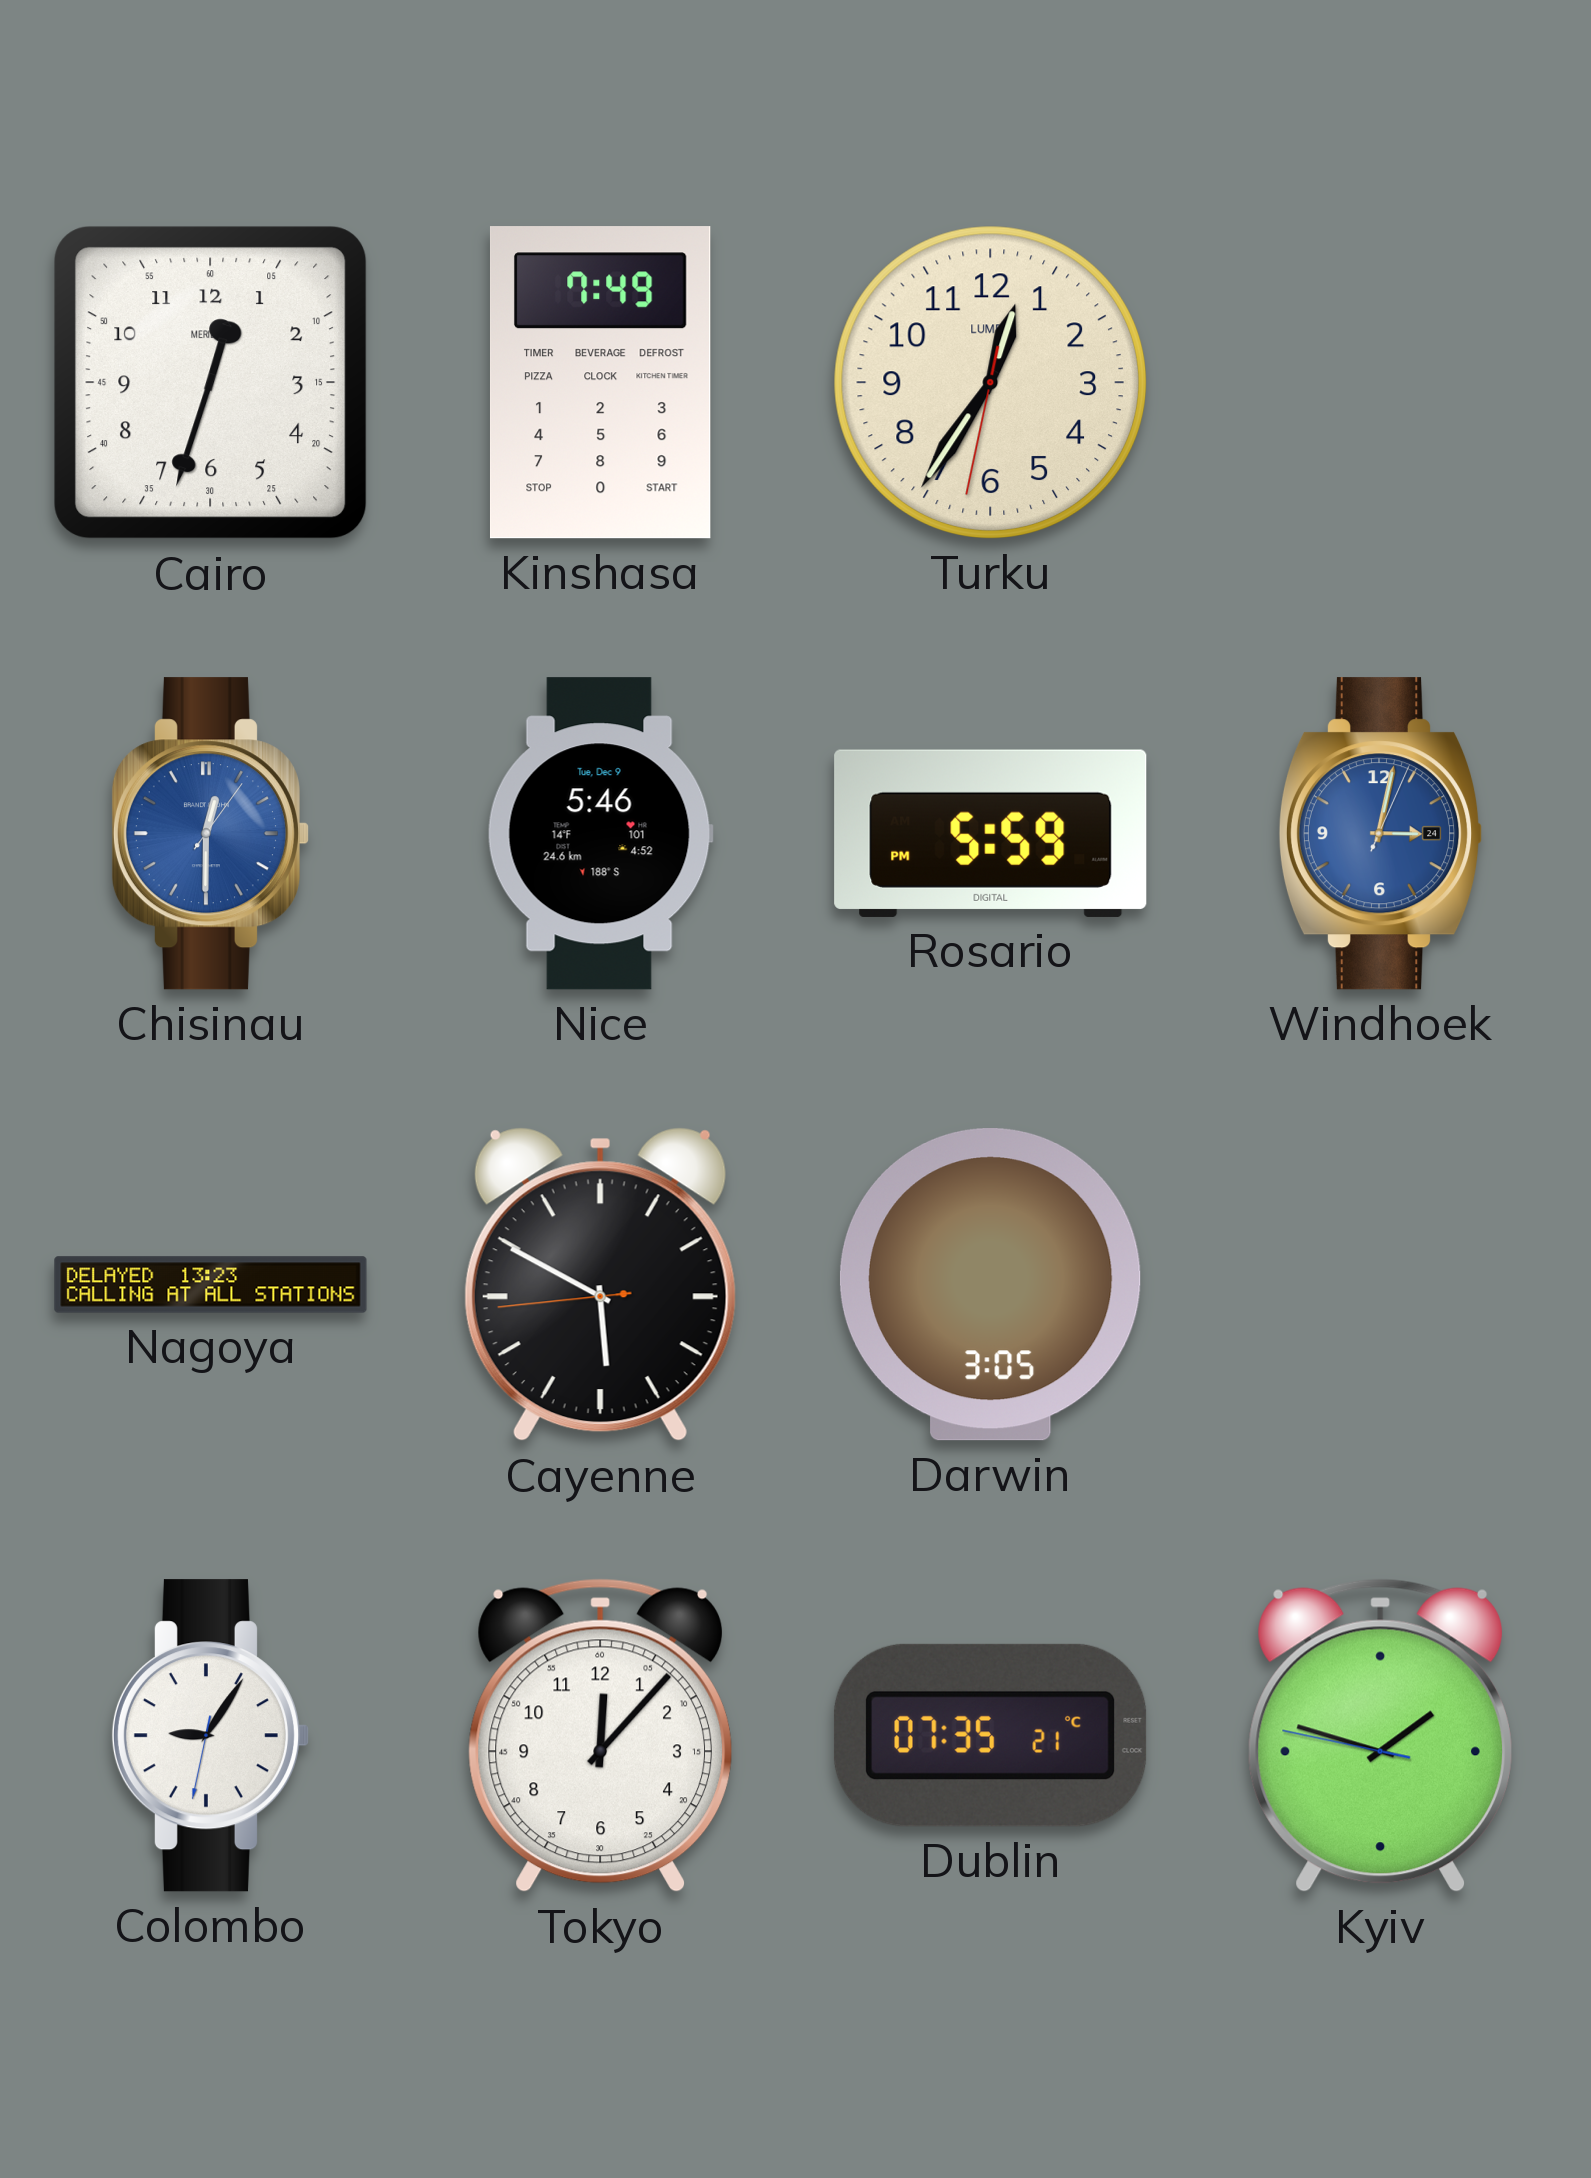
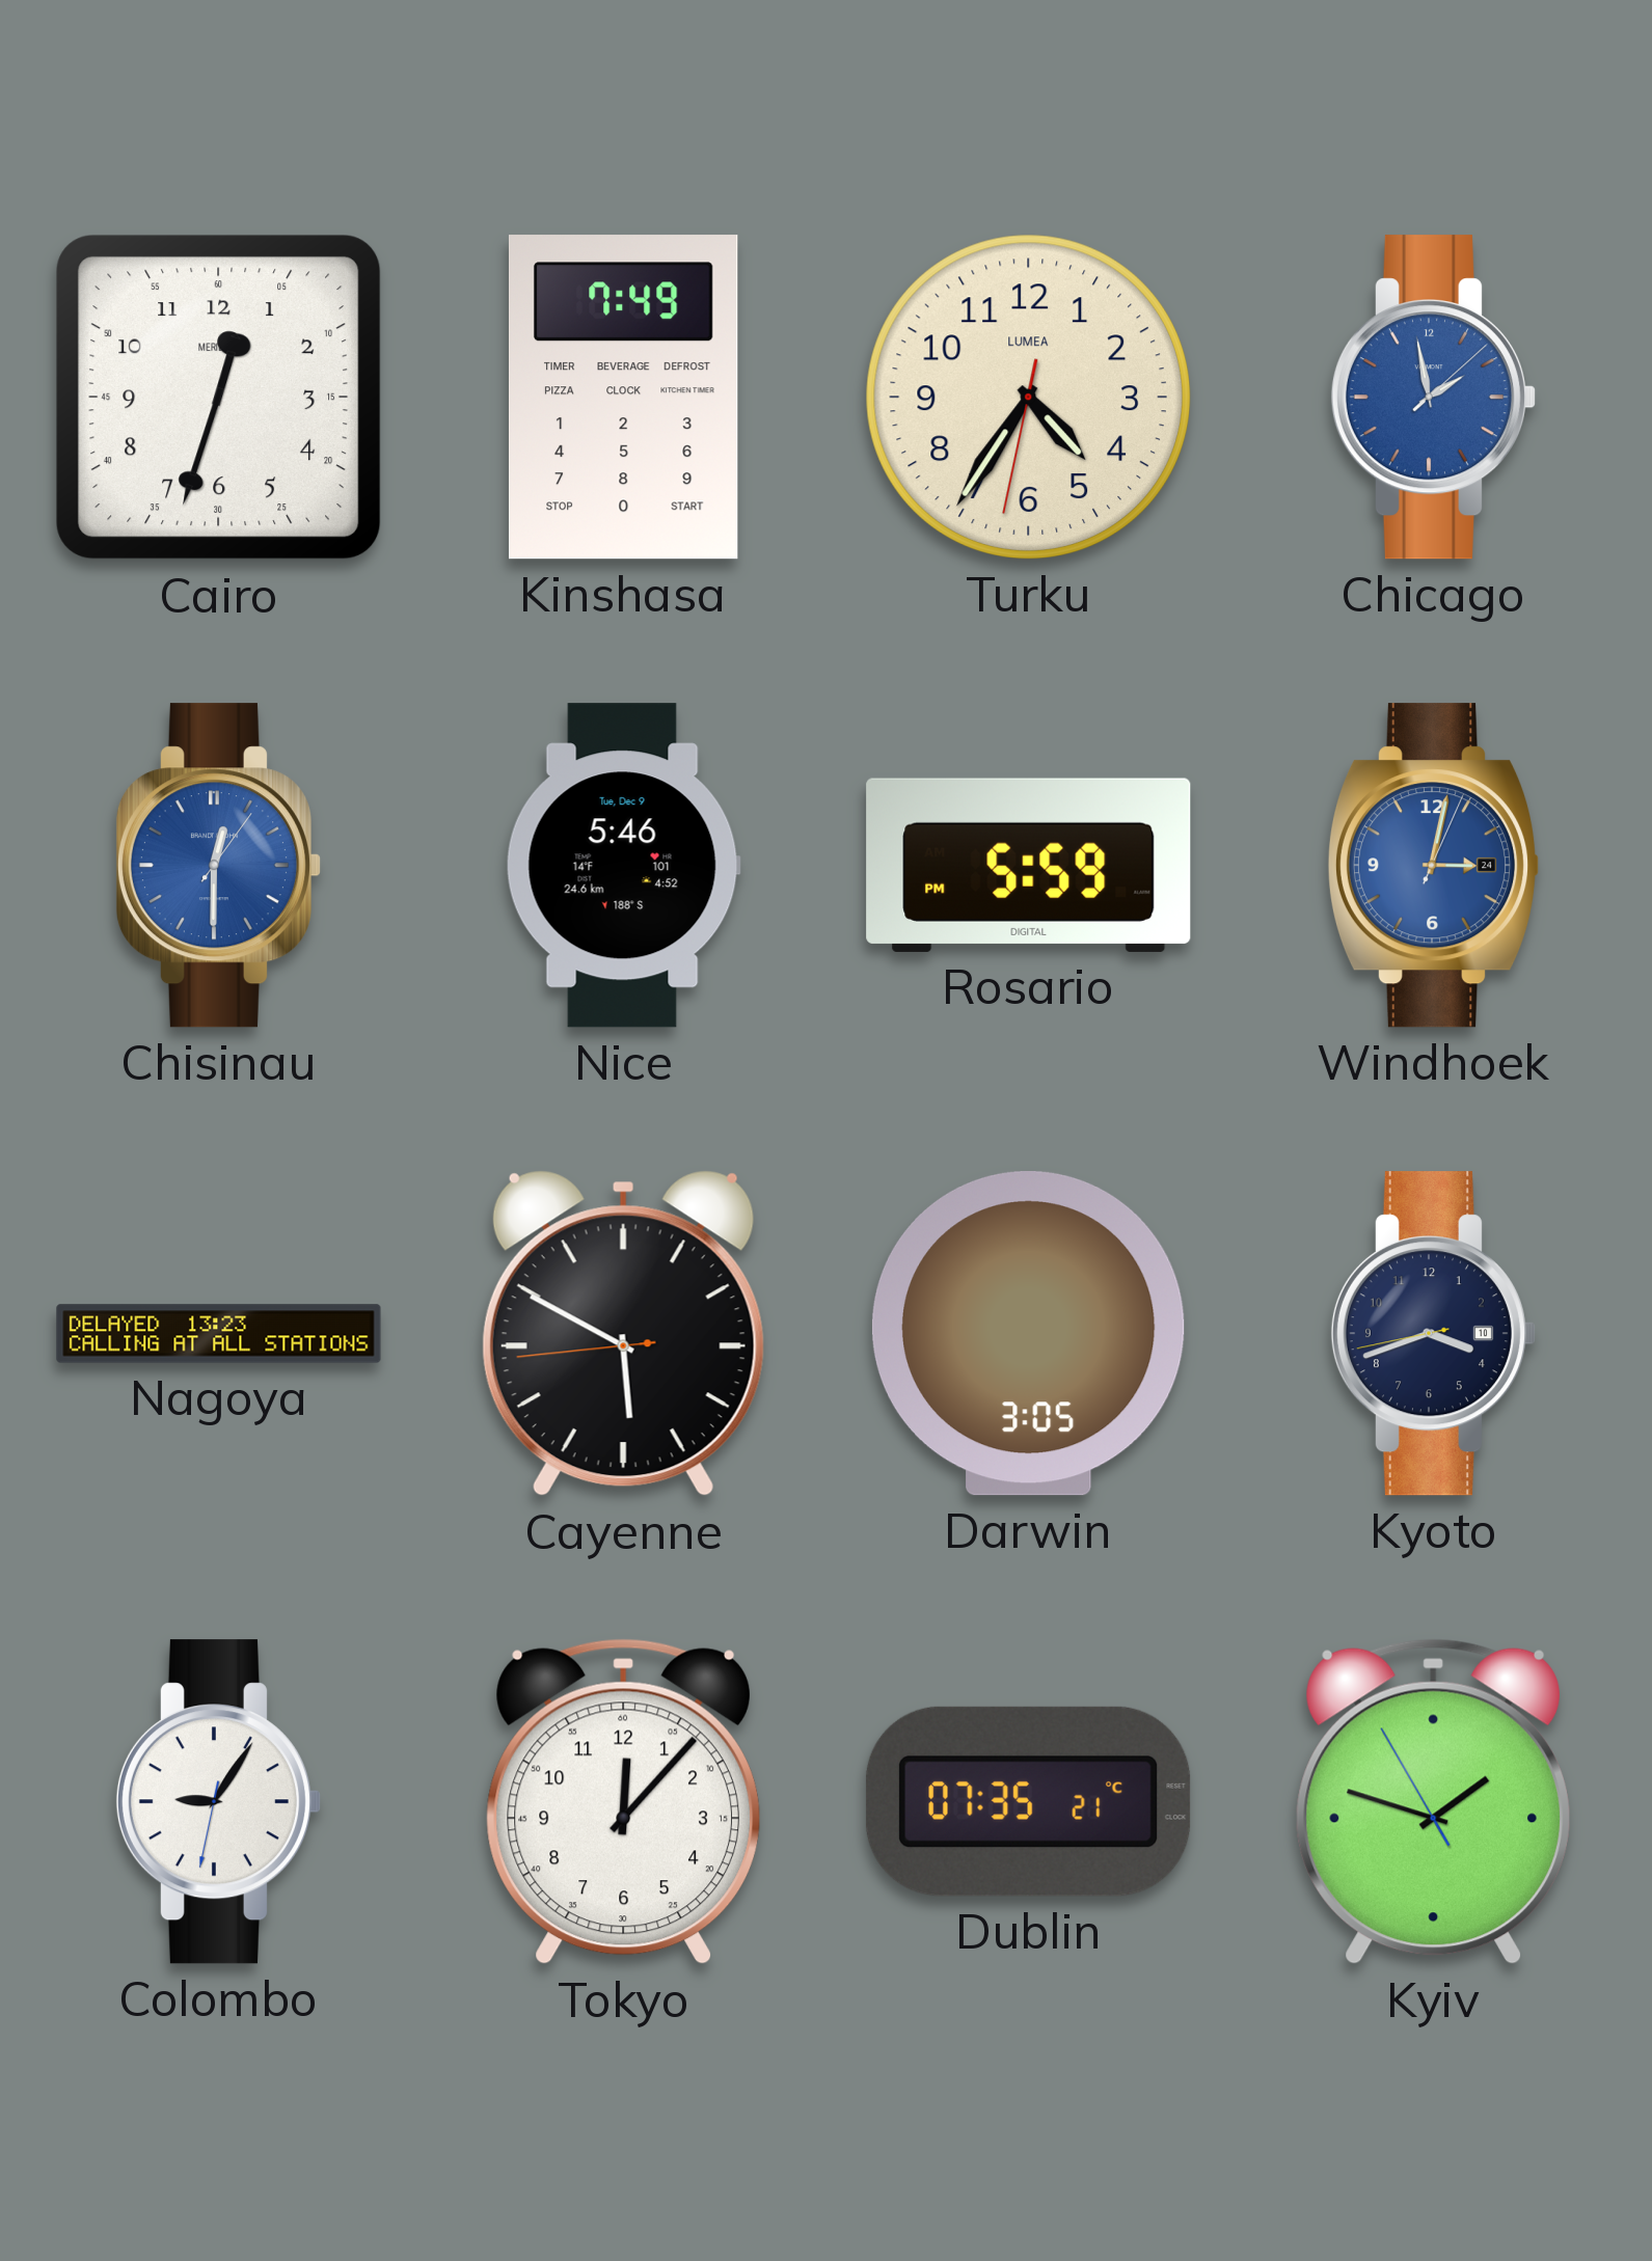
Turku: 12:35 -> 4:35
Chicago: none -> 1:58
Kyoto: none -> 3:41
Kyiv: 1:47:47 -> 1:47:55
